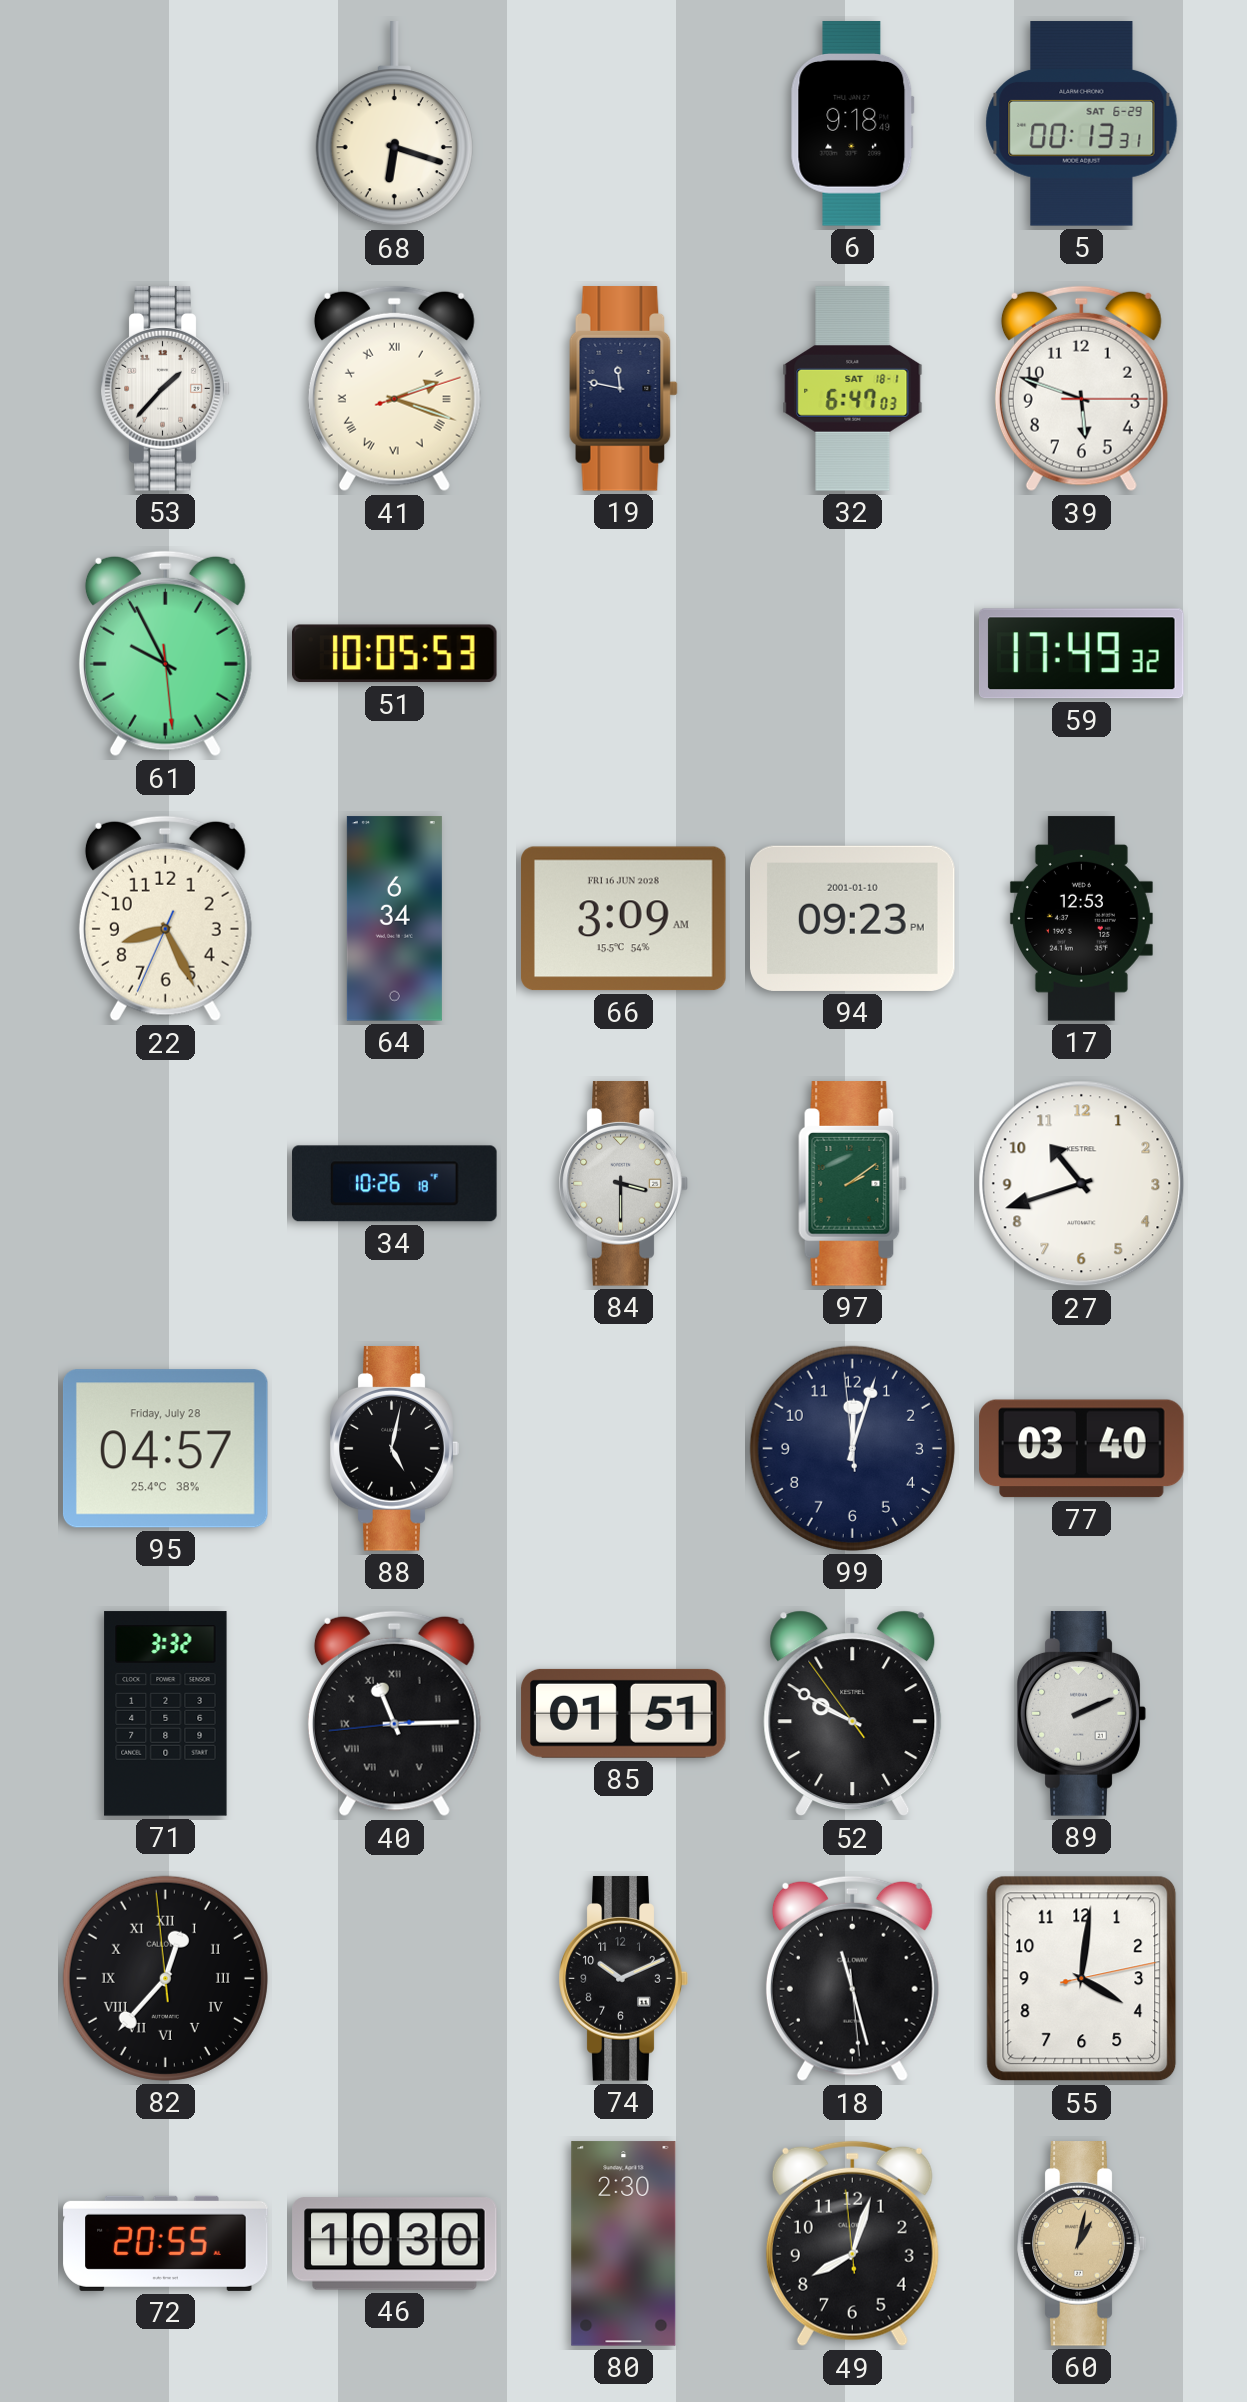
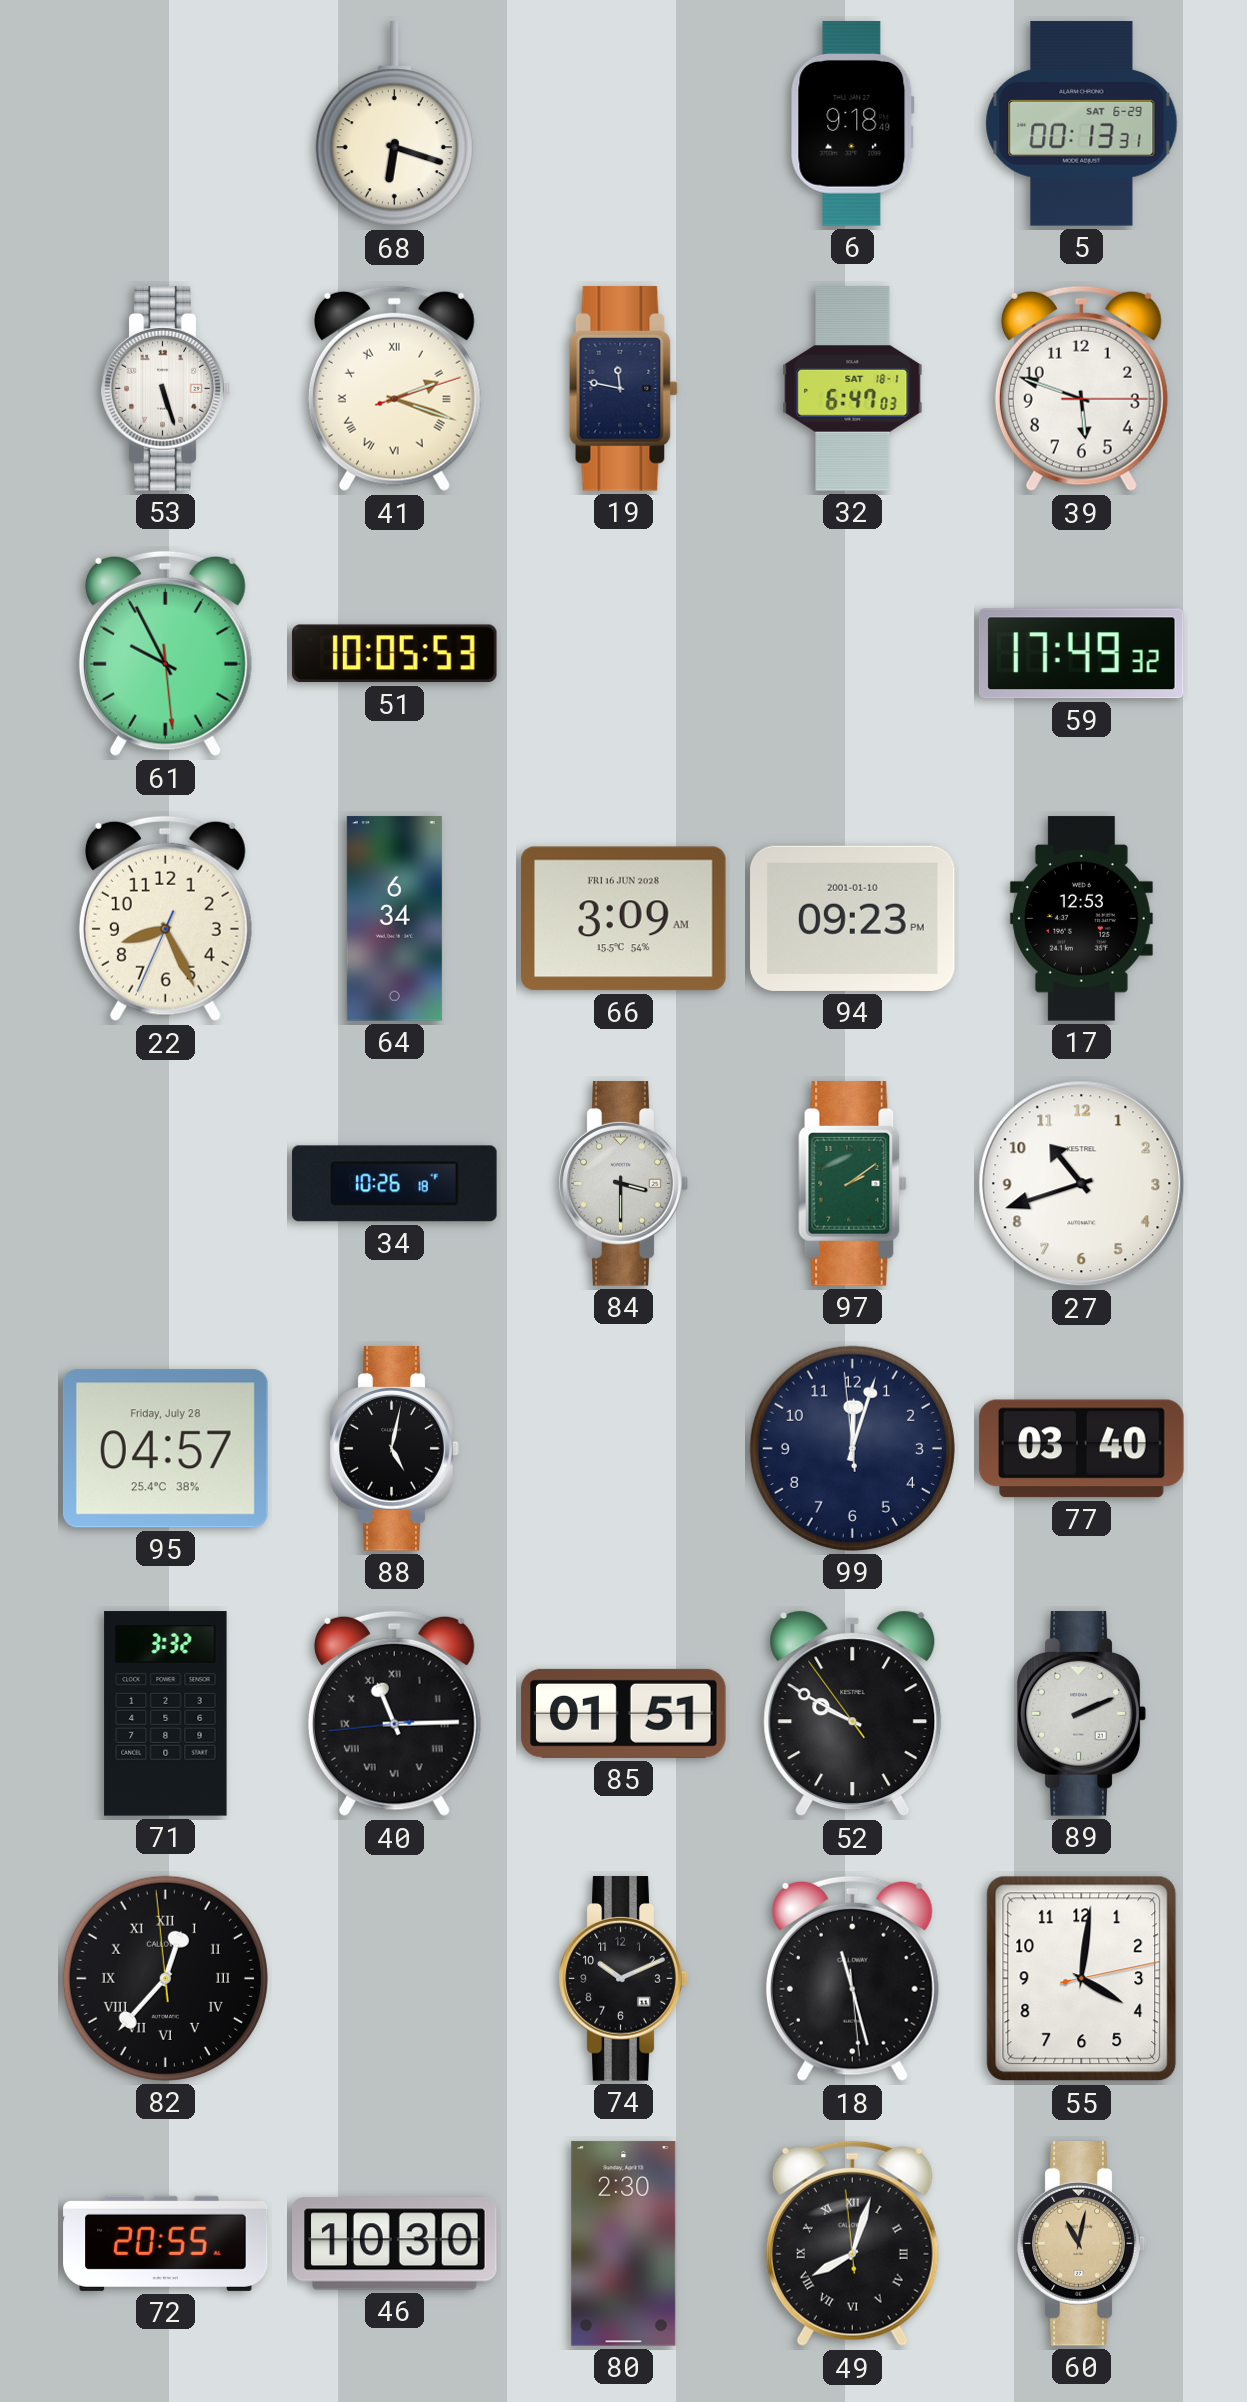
53: 1:37 -> 5:27
49 numerals: Arabic -> Roman
60: 1:02 -> 11:02
